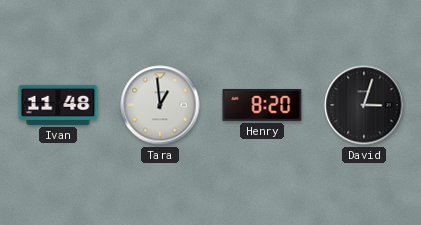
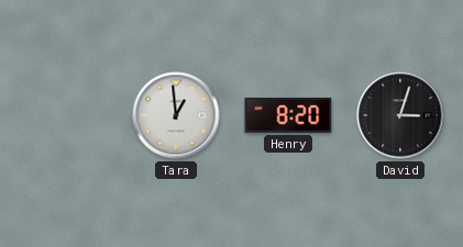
Ivan: 11:48 -> none
